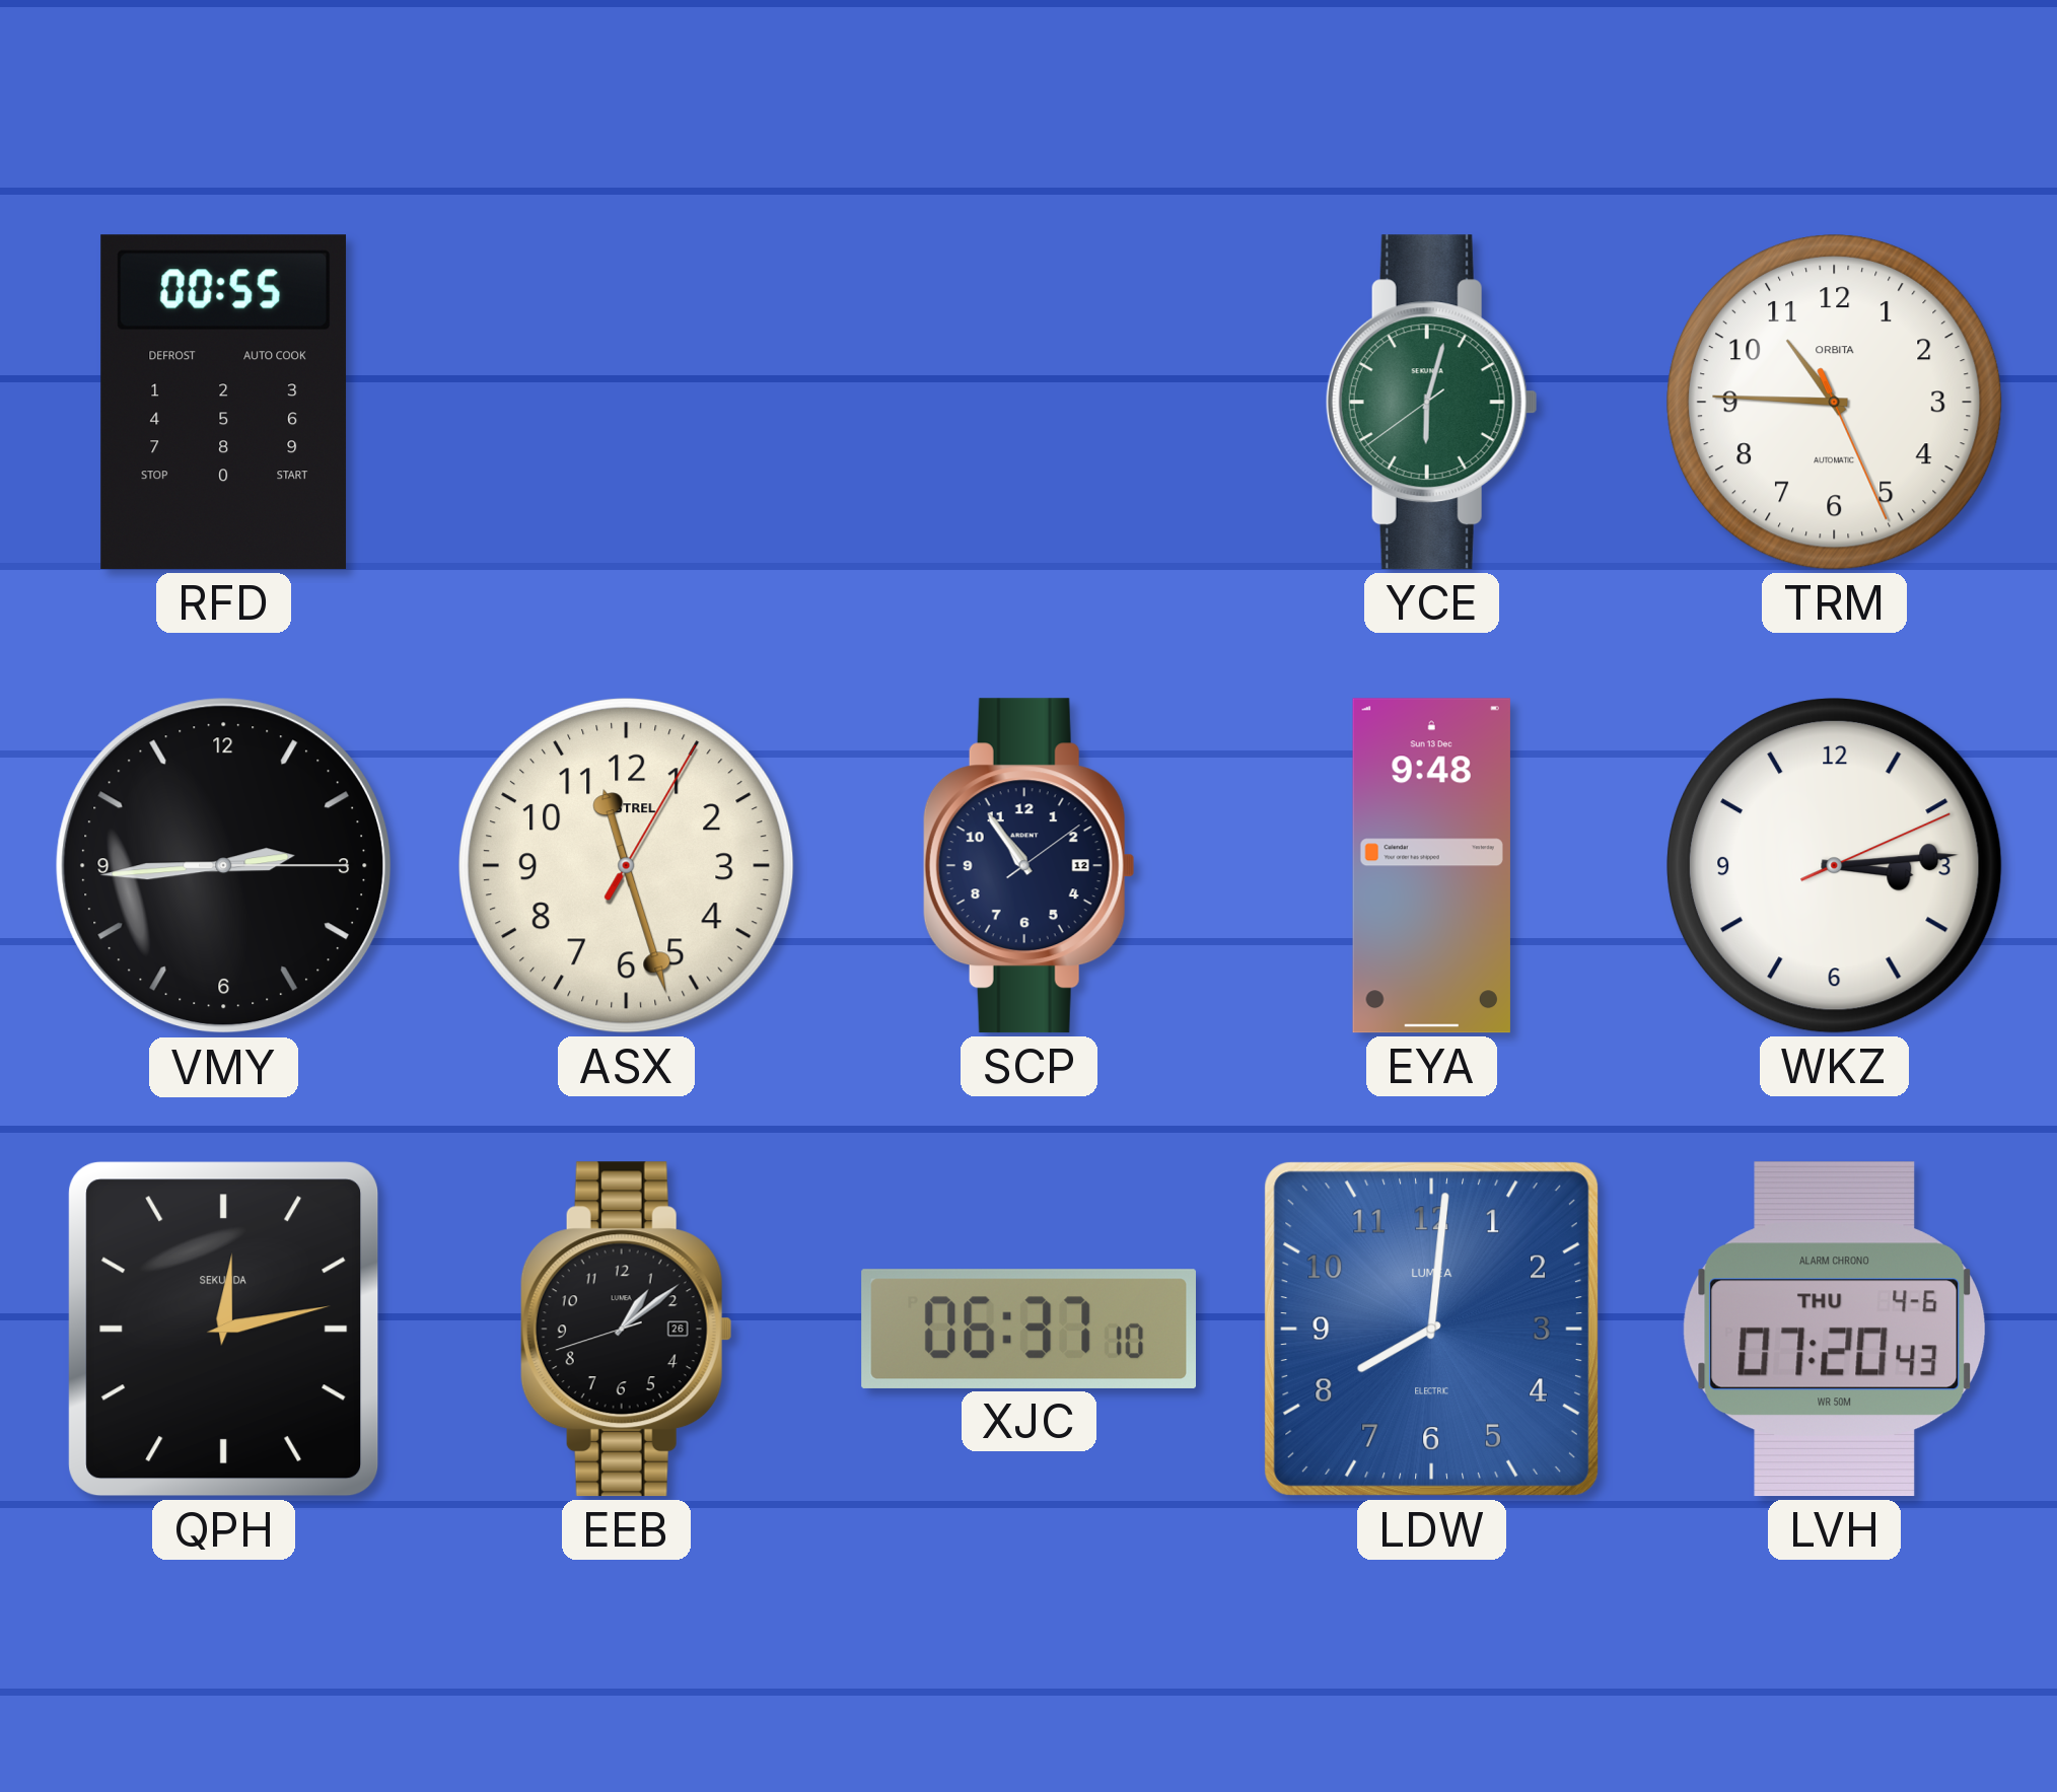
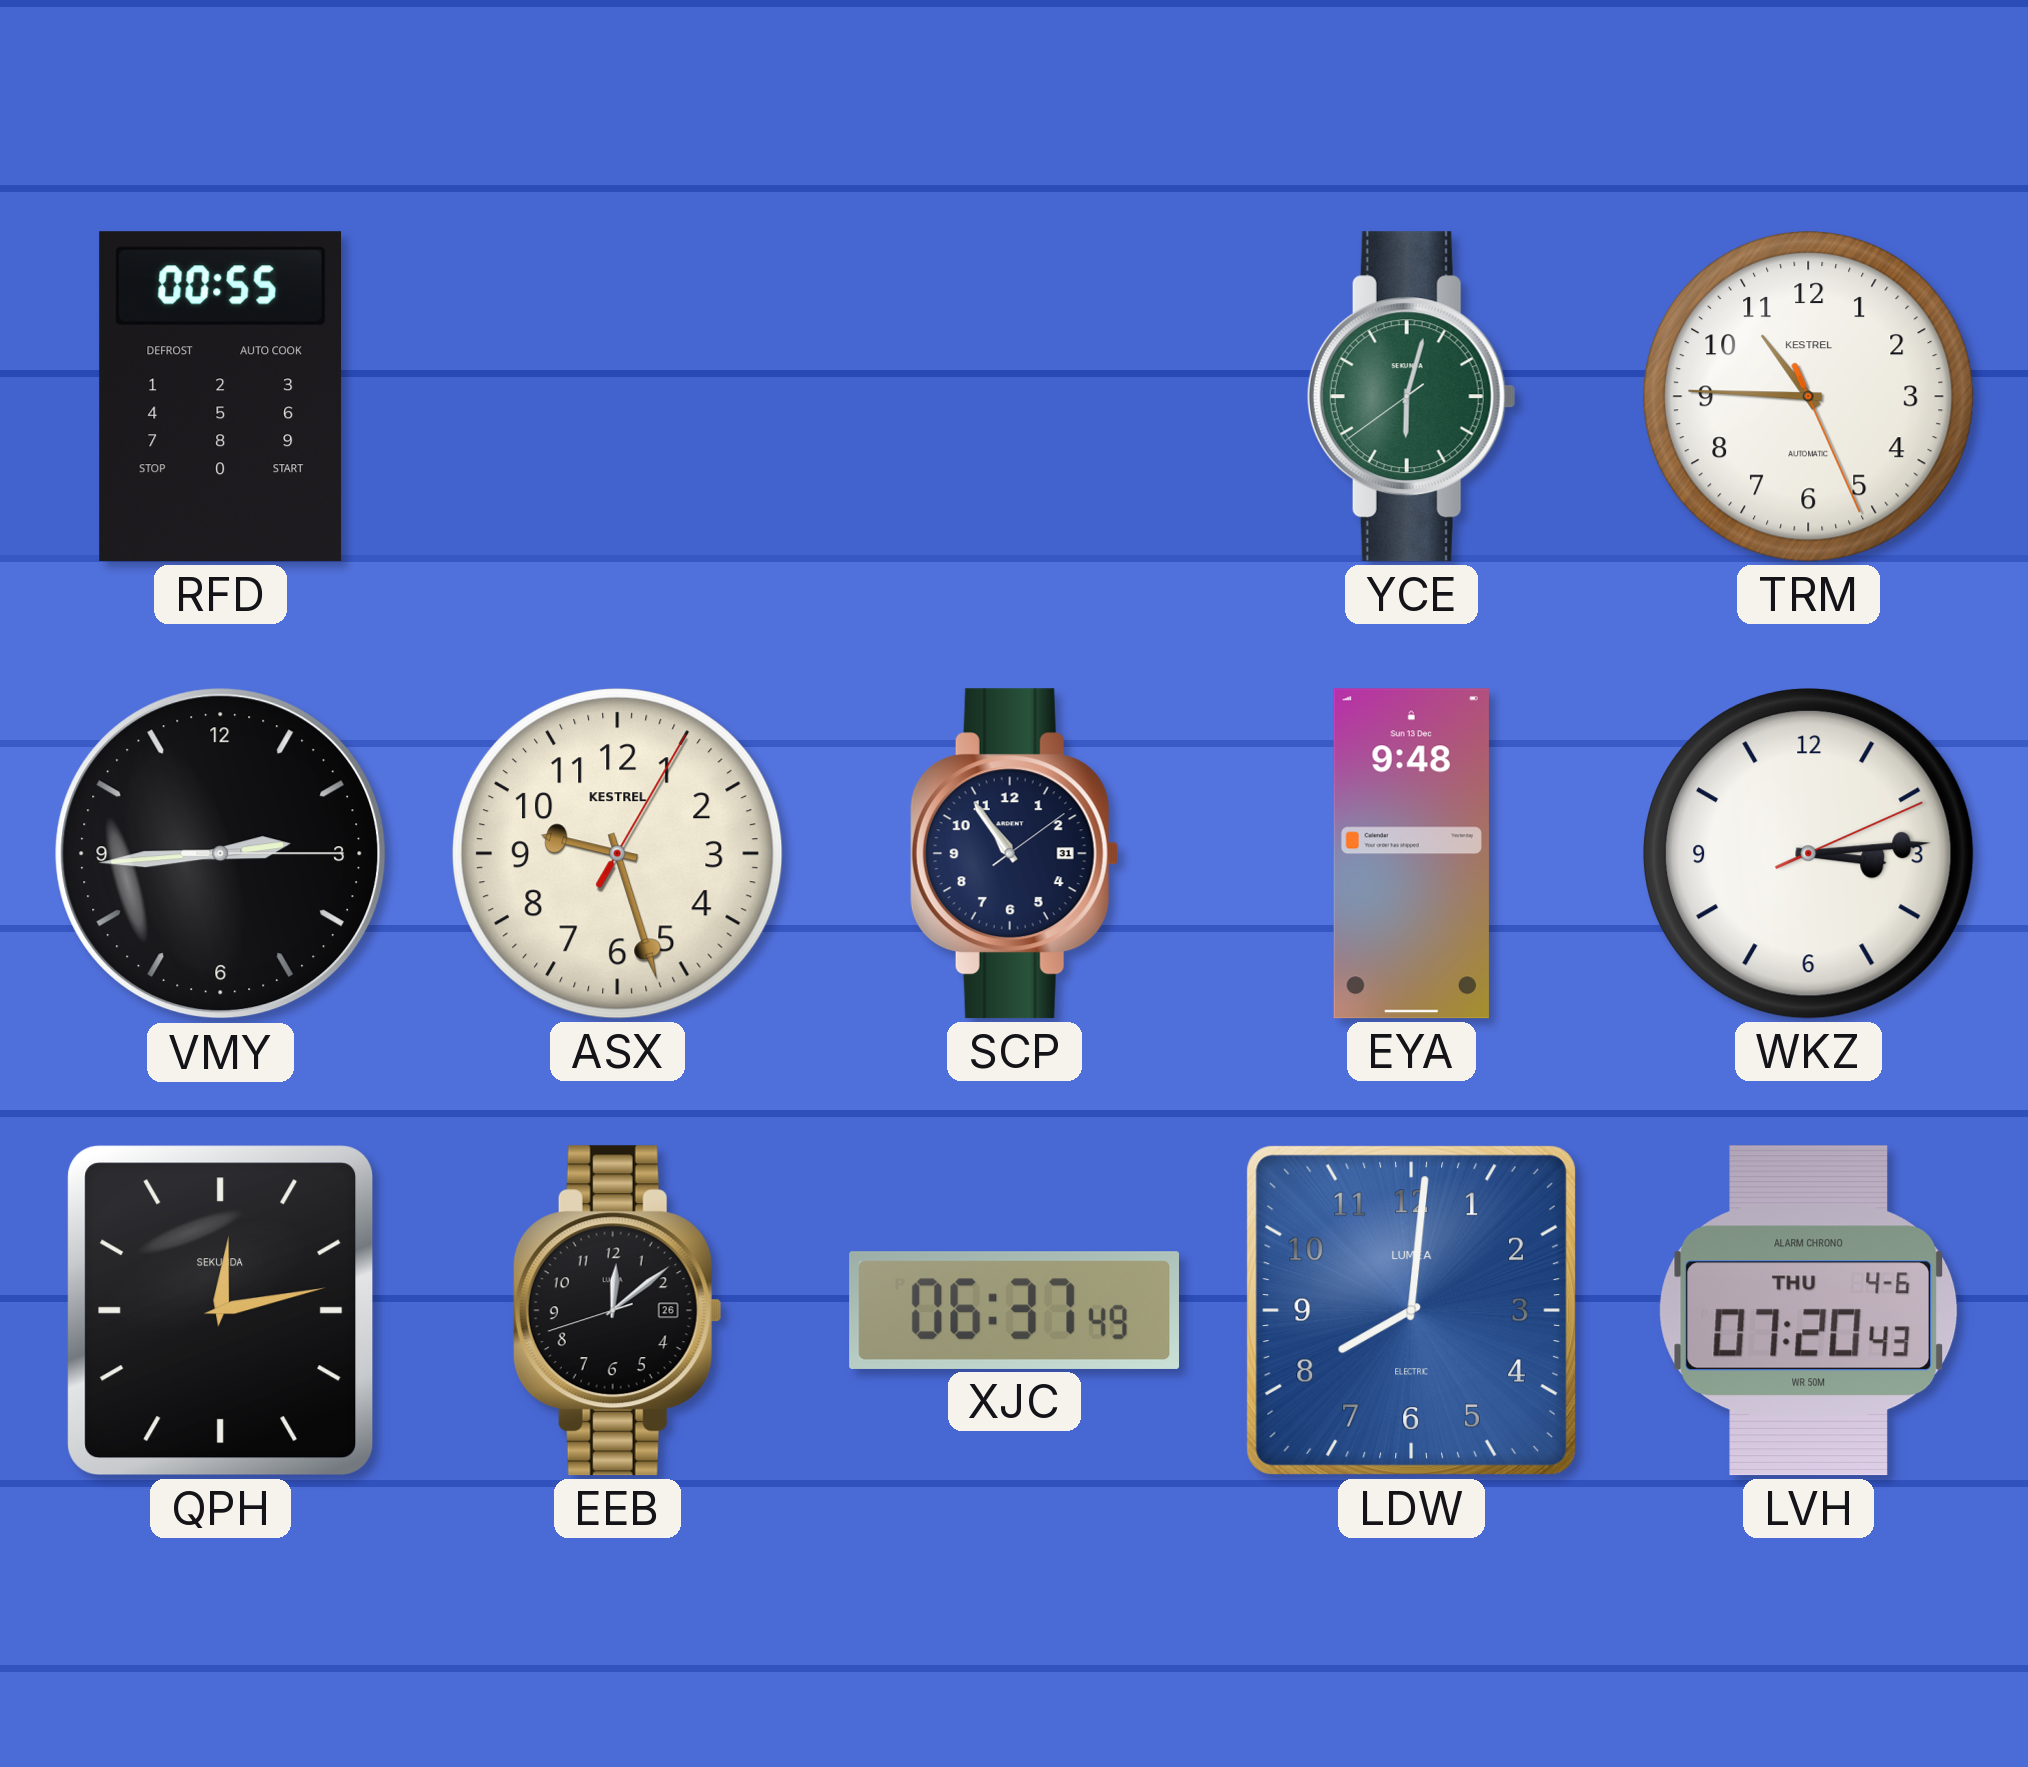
TRM brand: ORBITA -> KESTREL
ASX: 11:27 -> 9:27
SCP date: 12 -> 31
EEB: 1:08 -> 12:08
XJC: 06:37:10 -> 06:37:49
